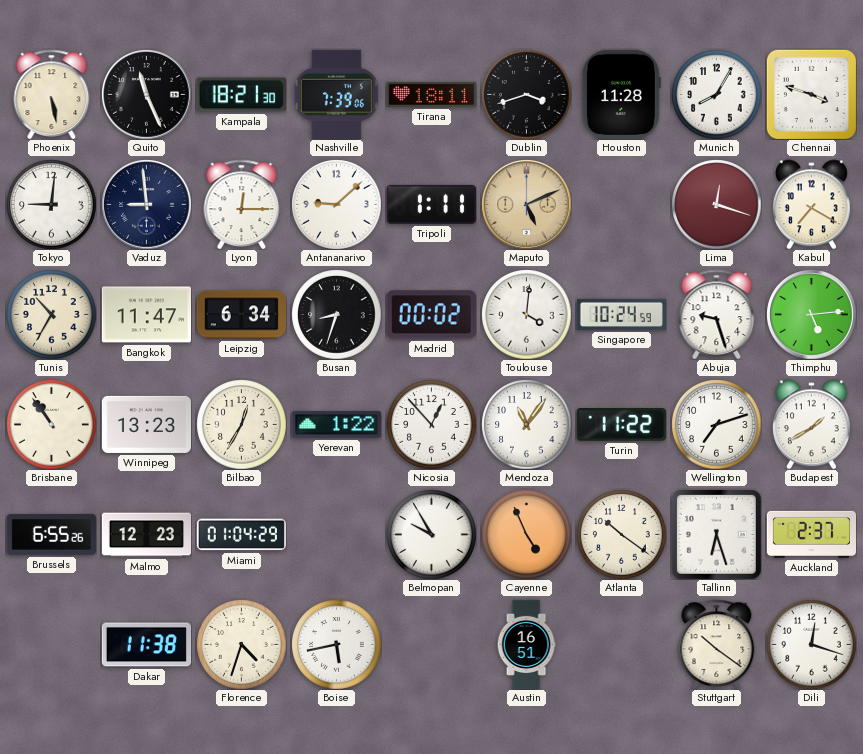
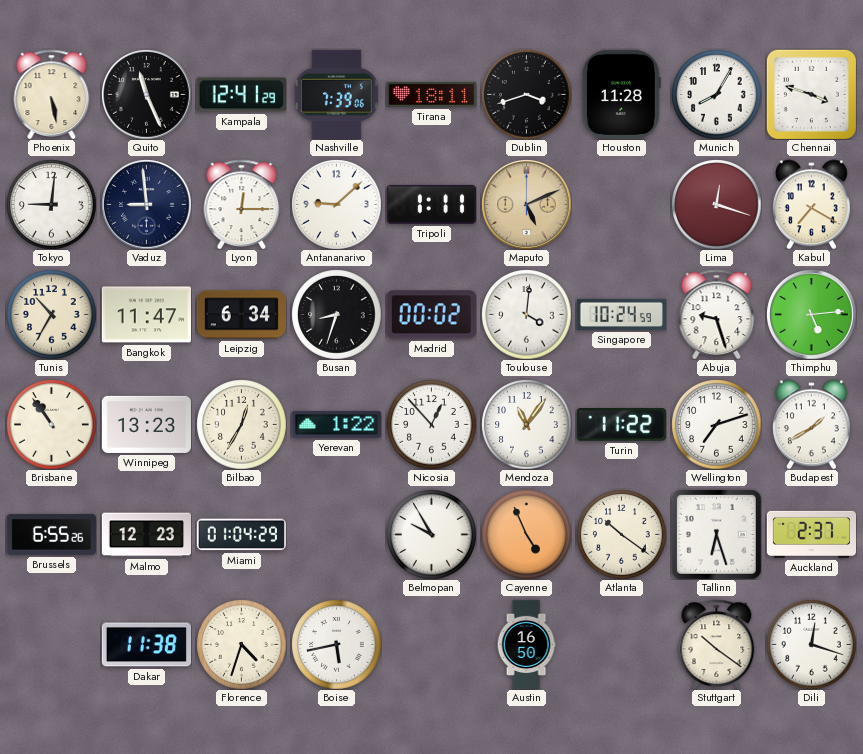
Kampala: 18:21 -> 12:41
Austin: 16:51 -> 16:50
